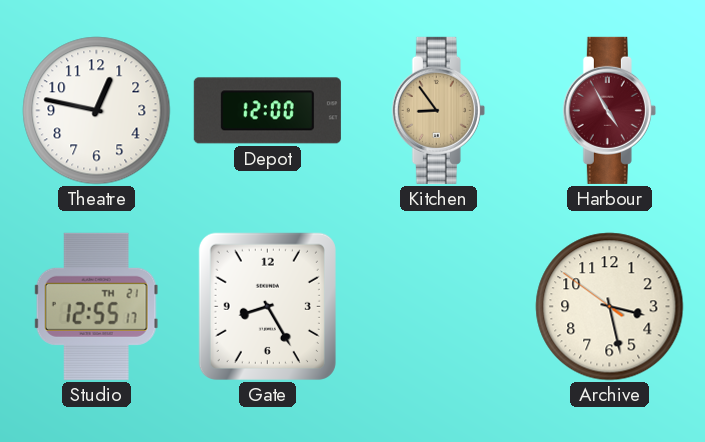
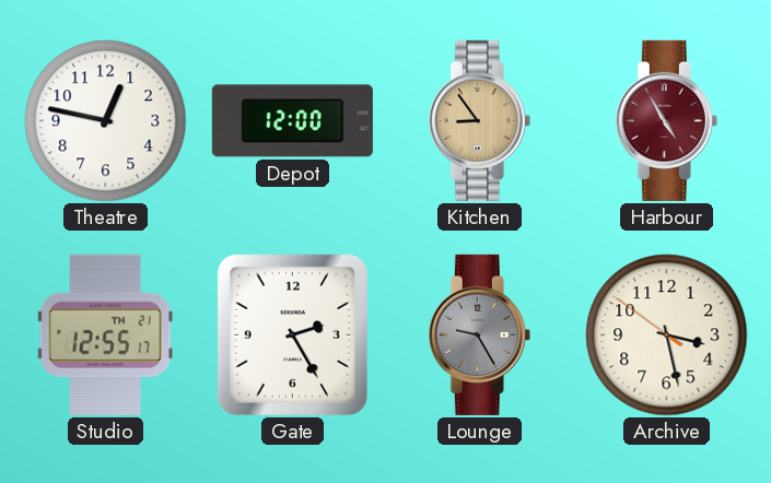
Gate: 8:25 -> 2:25
Lounge: none -> 9:25
